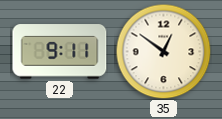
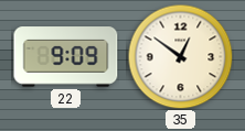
22: 9:11 -> 9:09
